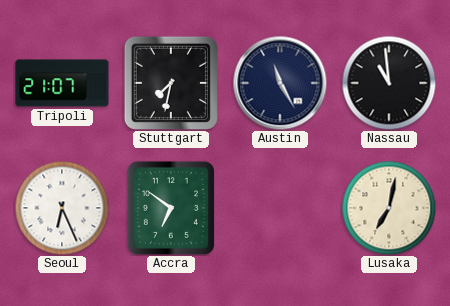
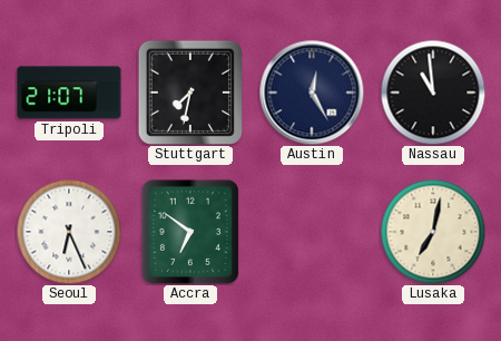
Austin: 11:25 -> 12:25
